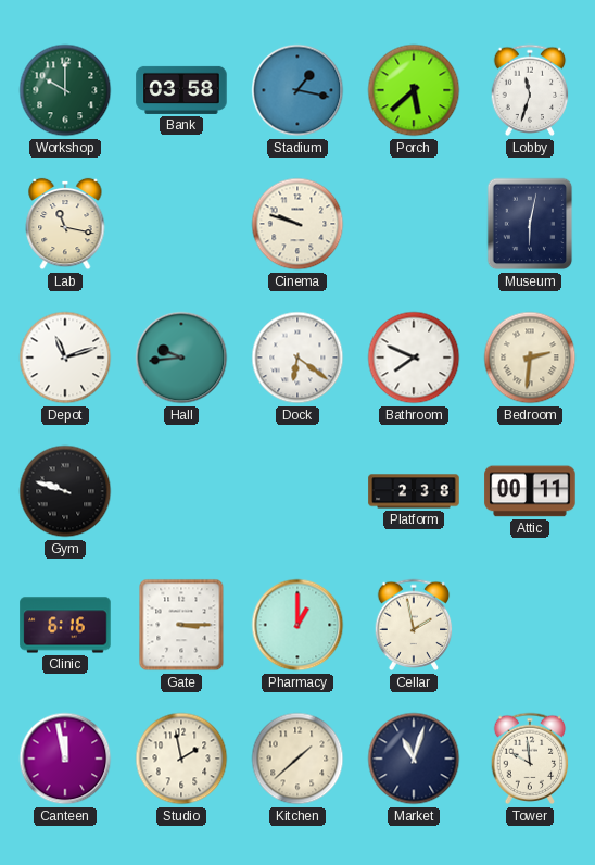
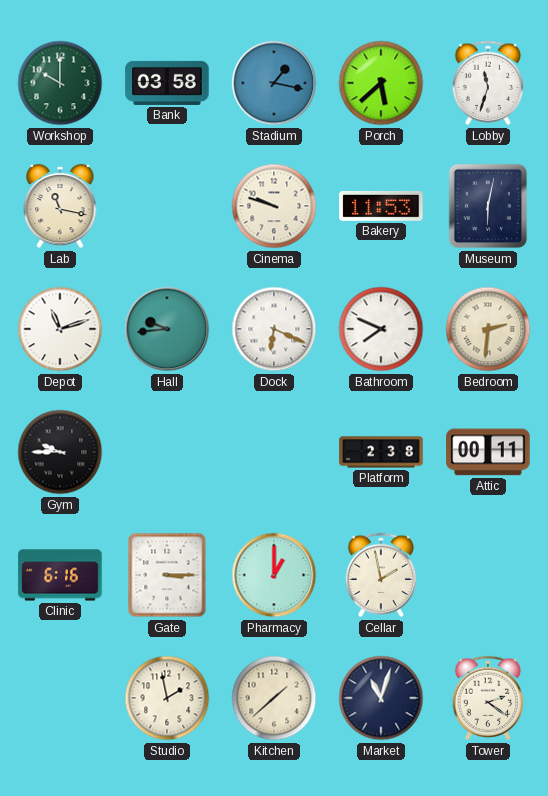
Bakery: none -> 11:53
Dock: 6:21 -> 6:19
Gym: 9:48 -> 9:45
Canteen: 11:58 -> none
Tower: 9:59 -> 2:21
